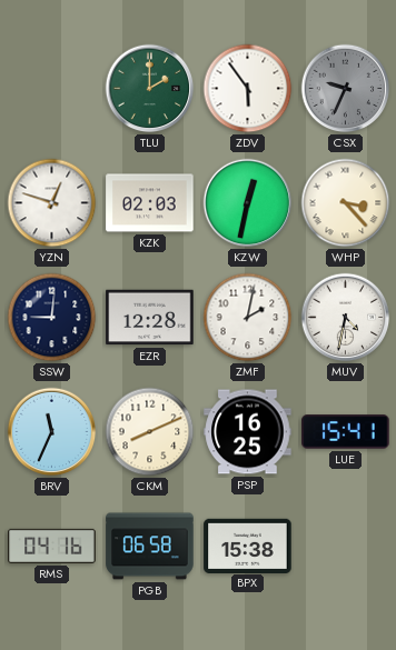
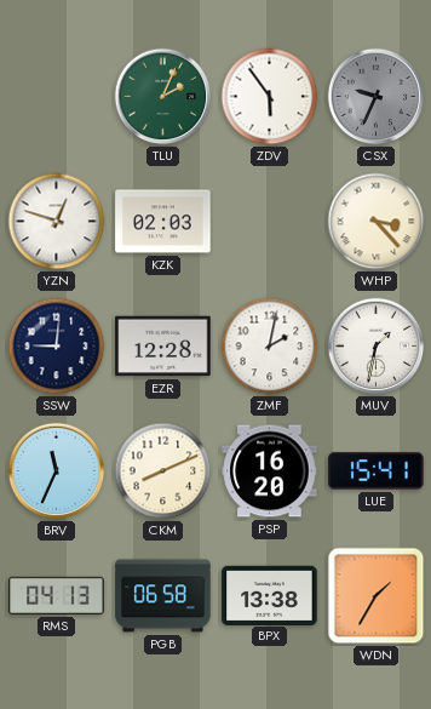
TLU: 2:00 -> 2:04
KZW: 12:32 -> none
MUV: 4:32 -> 1:32
PSP: 16:25 -> 16:20
RMS: 04:16 -> 04:13
BPX: 15:38 -> 13:38
WDN: none -> 1:35
